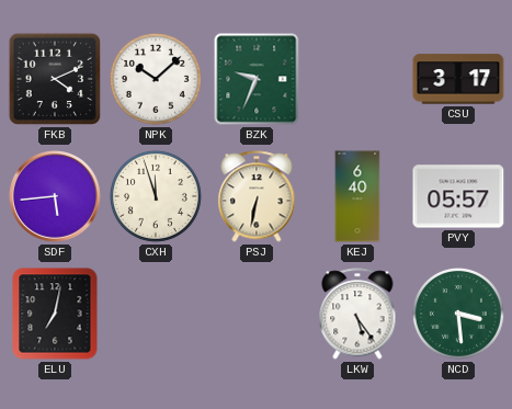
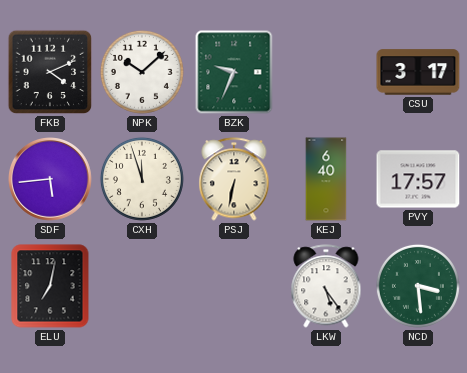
PVY: 05:57 -> 17:57
